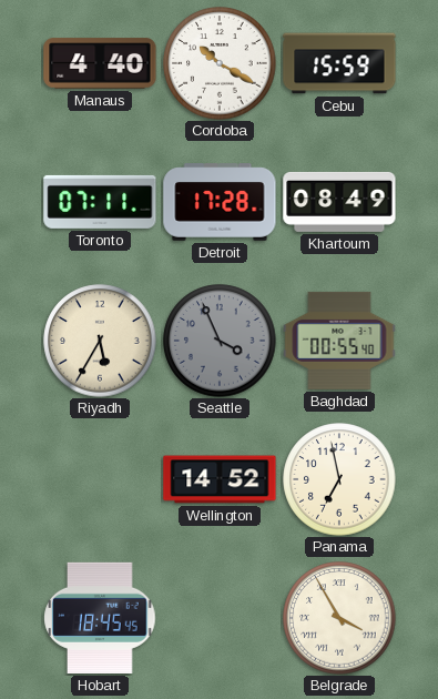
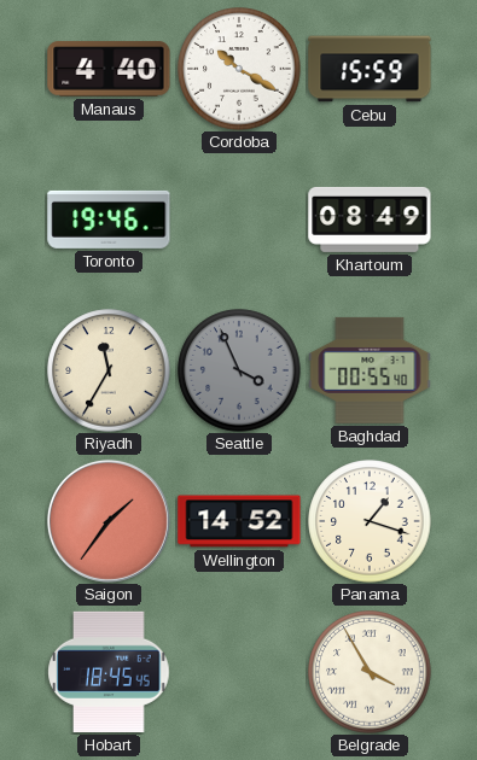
Toronto: 07:11 -> 19:46
Detroit: 17:28 -> none
Riyadh: 5:35 -> 11:35
Saigon: none -> 1:36
Panama: 6:58 -> 1:18
